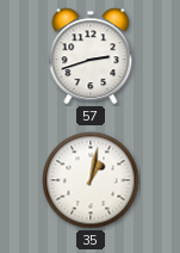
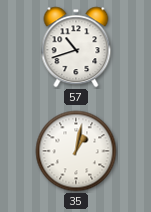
57: 2:42 -> 10:42
